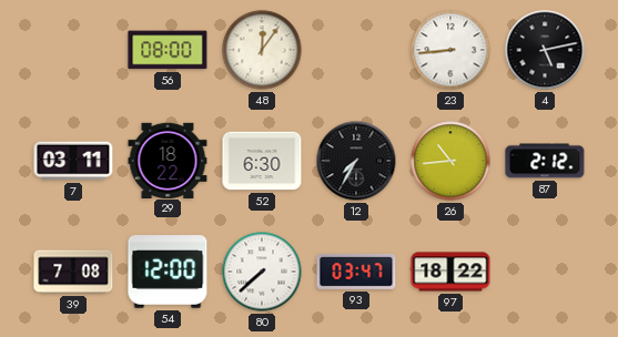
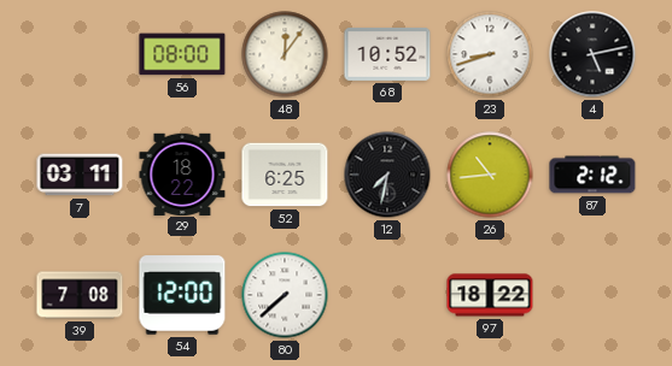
68: none -> 10:52
23: 8:44 -> 8:42
52: 6:30 -> 6:25
12: 7:35 -> 7:32
93: 03:47 -> none
